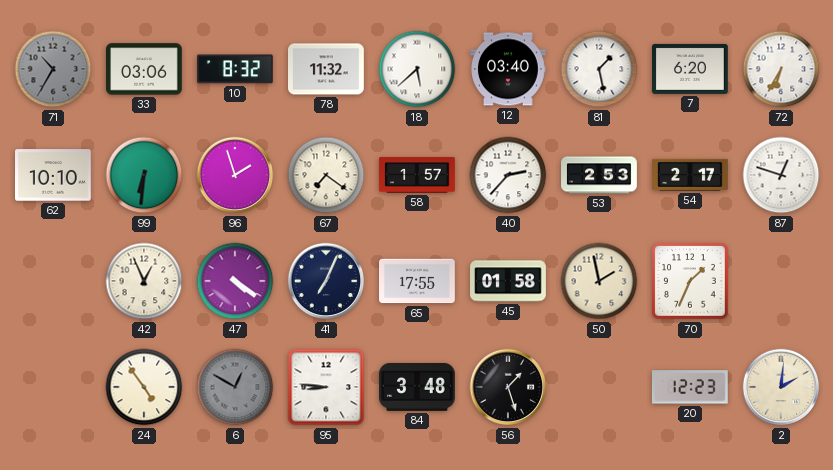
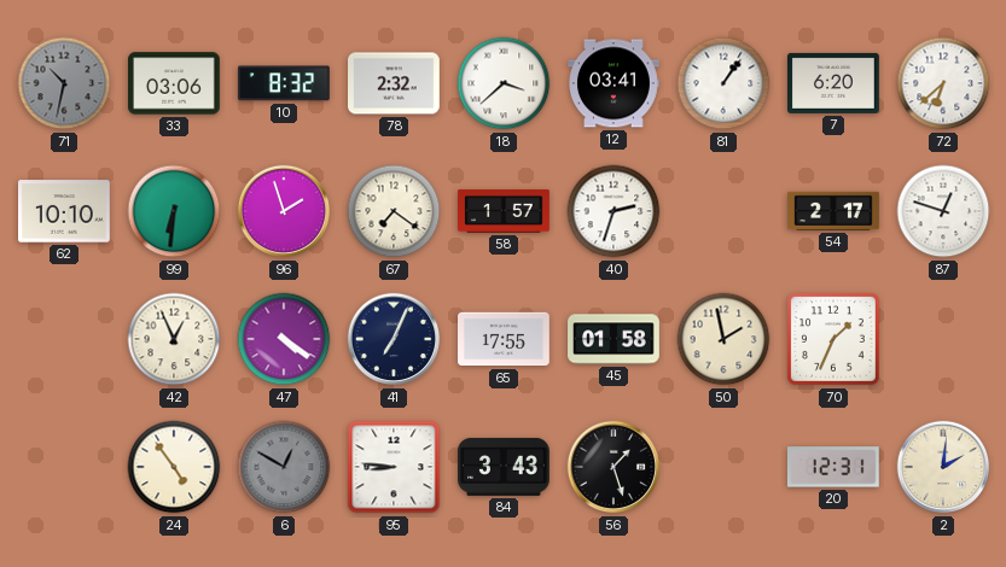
71: 10:35 -> 10:32
78: 11:32 -> 2:32
18: 5:38 -> 3:38
12: 03:40 -> 03:41
81: 1:28 -> 1:06
72: 6:35 -> 6:38
40: 2:37 -> 2:33
53: 2:53 -> none
84: 3:48 -> 3:43
20: 12:23 -> 12:31
